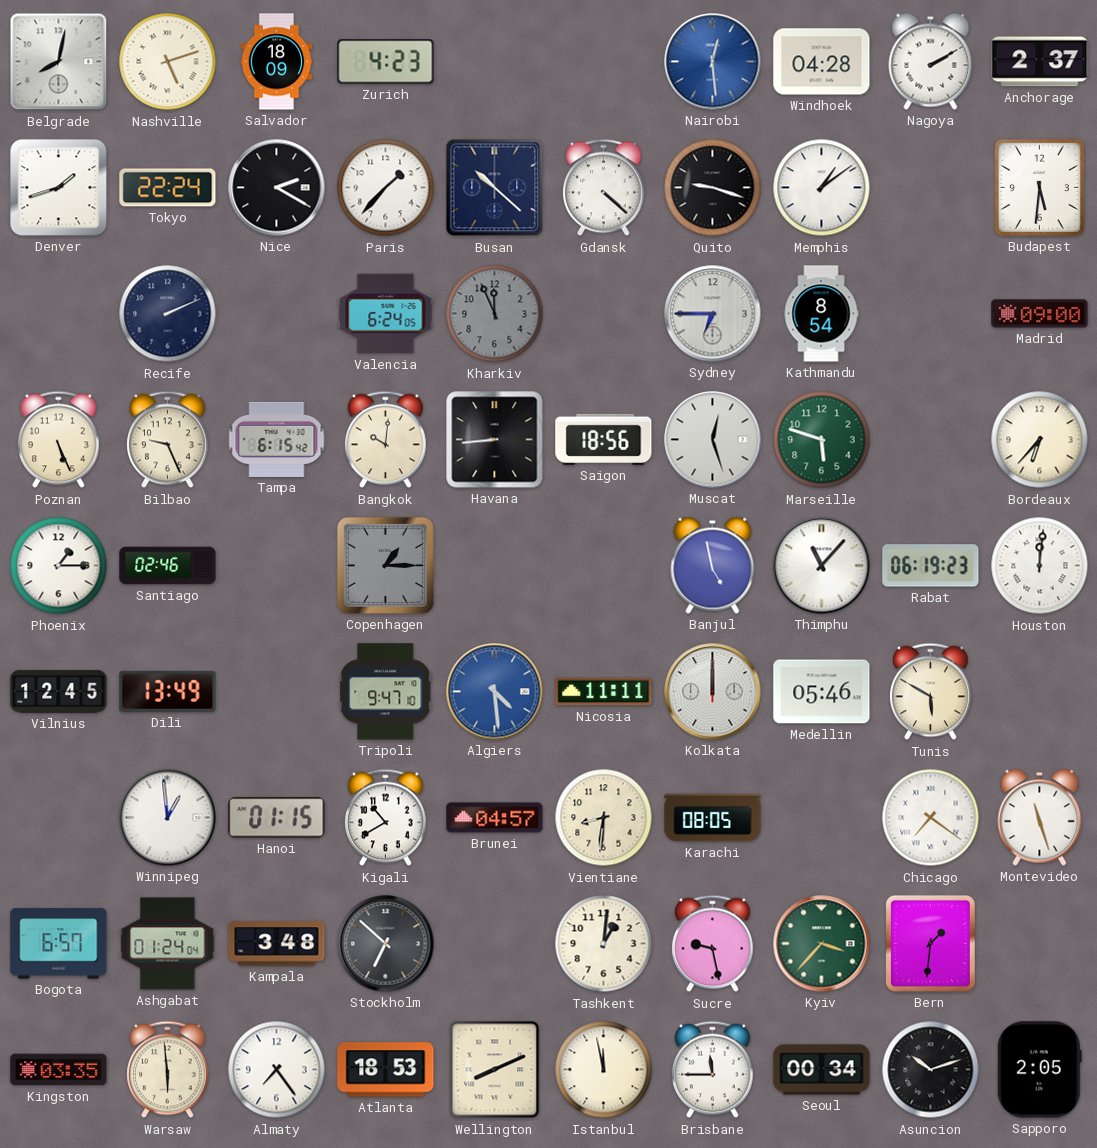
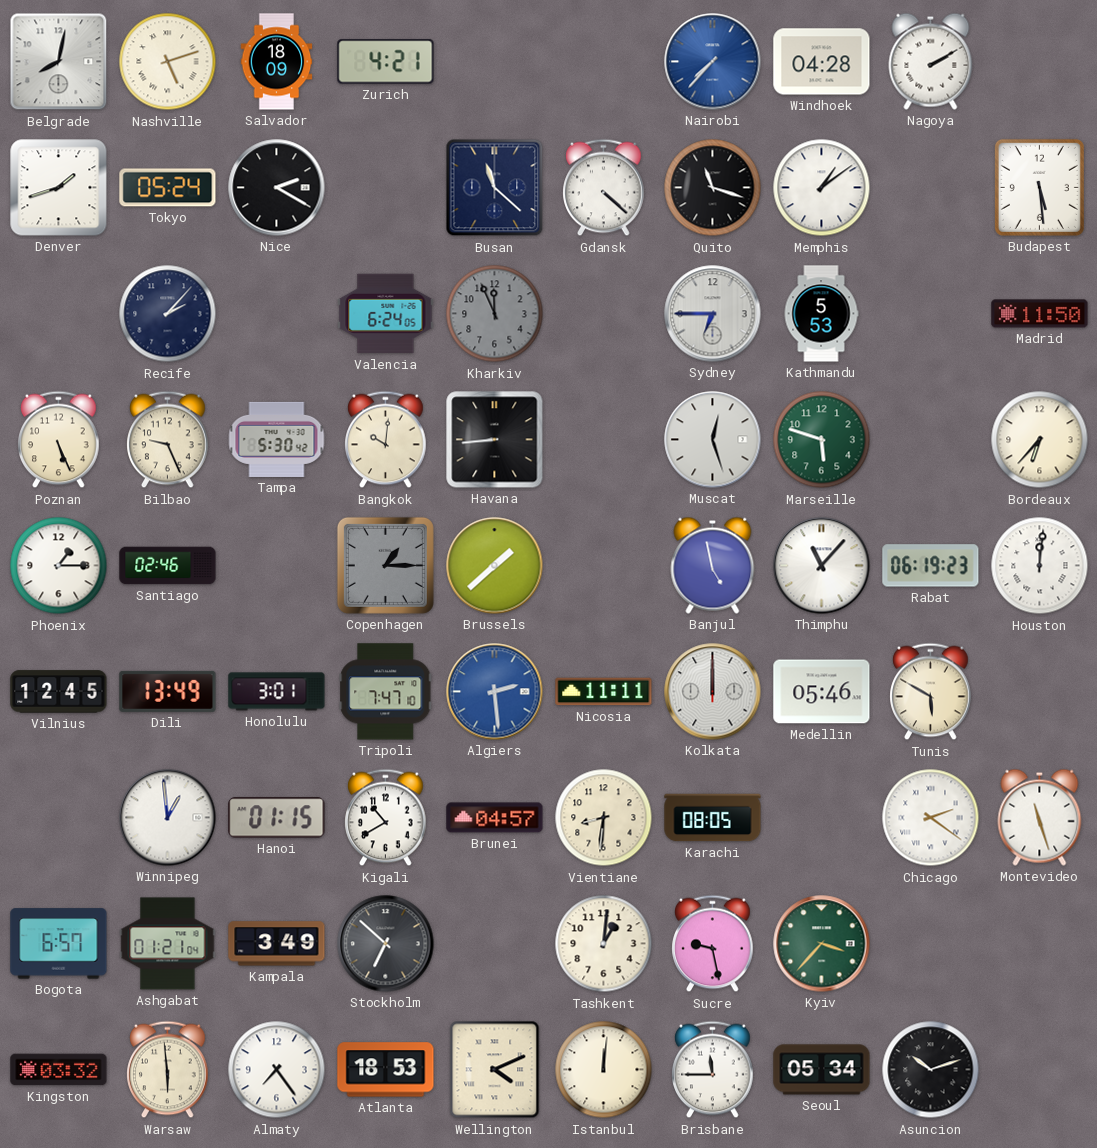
Zurich: 4:23 -> 4:21
Nairobi: 12:29 -> 7:37
Anchorage: 2:37 -> none
Tokyo: 22:24 -> 05:24
Paris: 1:37 -> none
Busan: 10:22 -> 11:22
Quito: 9:18 -> 11:18
Budapest: 5:31 -> 5:29
Recife: 2:11 -> 2:07
Kathmandu: 8:54 -> 5:53
Madrid: 09:00 -> 11:50
Tampa: 6:15 -> 5:30
Saigon: 18:56 -> none
Brussels: none -> 1:38
Honolulu: none -> 3:01
Tripoli: 9:47 -> 7:47
Algiers: 4:29 -> 2:29
Chicago: 7:21 -> 2:21
Ashgabat: 01:24 -> 01:21
Kampala: 3:48 -> 3:49
Bern: 1:31 -> none
Kingston: 03:35 -> 03:32
Wellington: 8:11 -> 4:11
Istanbul: 11:58 -> 12:01
Seoul: 00:34 -> 05:34
Sapporo: 2:05 -> none
